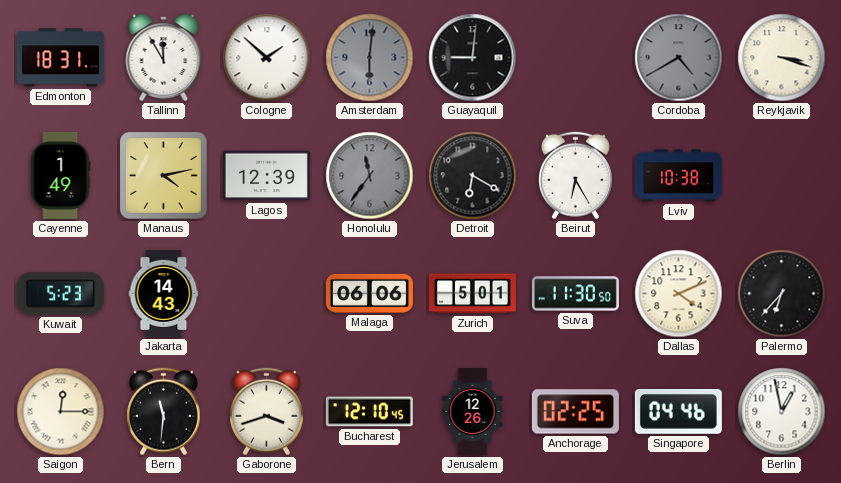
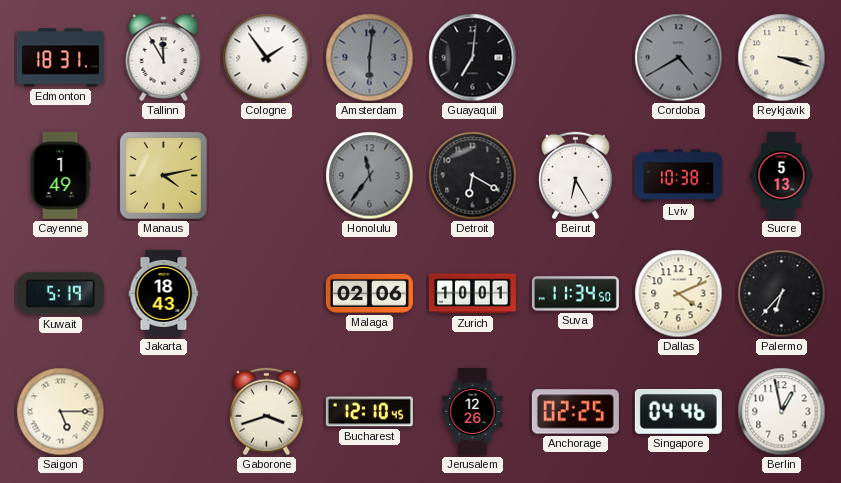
Cologne: 1:52 -> 1:54
Guayaquil: 9:01 -> 7:01
Lagos: 12:39 -> none
Sucre: none -> 5:13
Kuwait: 5:23 -> 5:19
Jakarta: 14:43 -> 18:43
Malaga: 06:06 -> 02:06
Zurich: 5:01 -> 10:01
Suva: 11:30 -> 11:34
Saigon: 12:15 -> 5:15
Bern: 11:31 -> none
